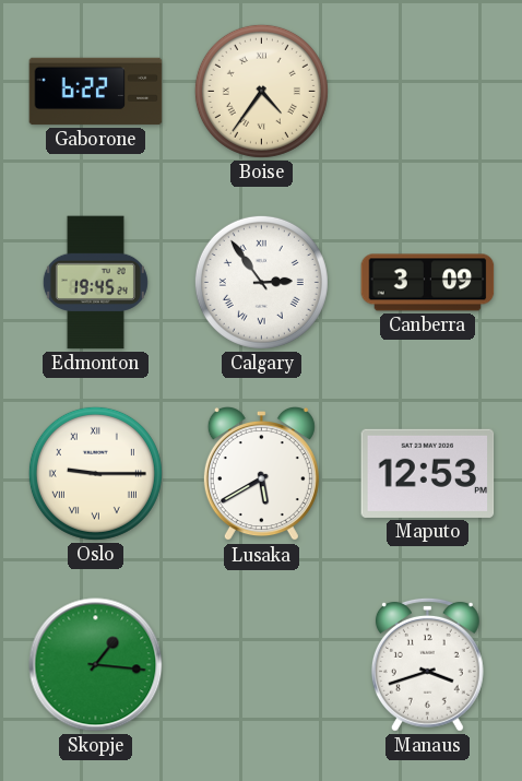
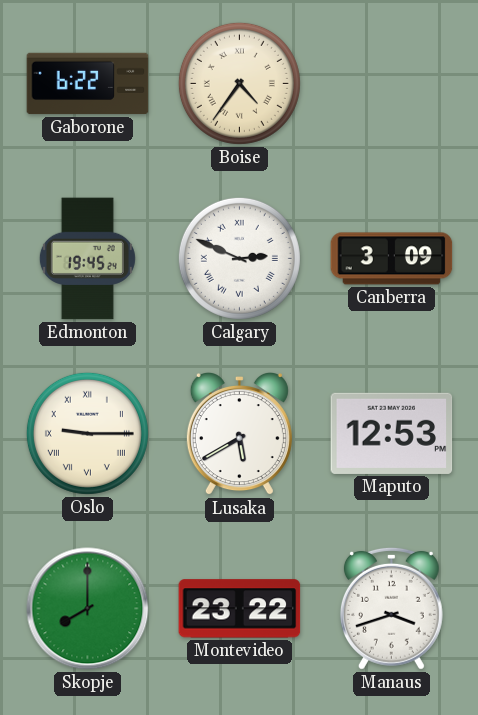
Calgary: 2:54 -> 2:49
Skopje: 1:16 -> 8:00
Montevideo: none -> 23:22
